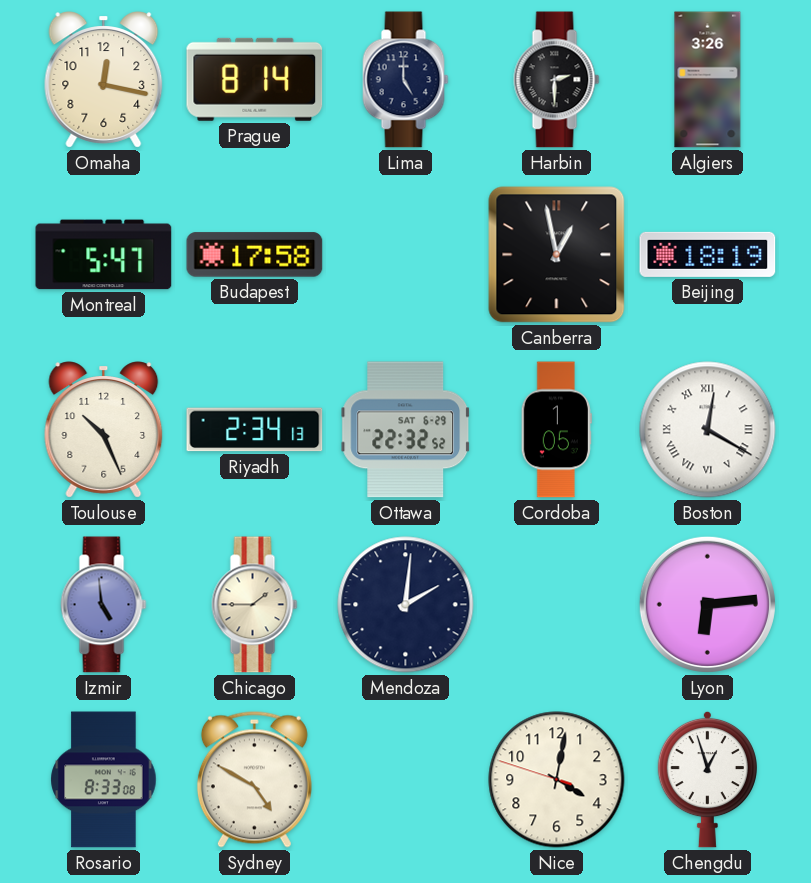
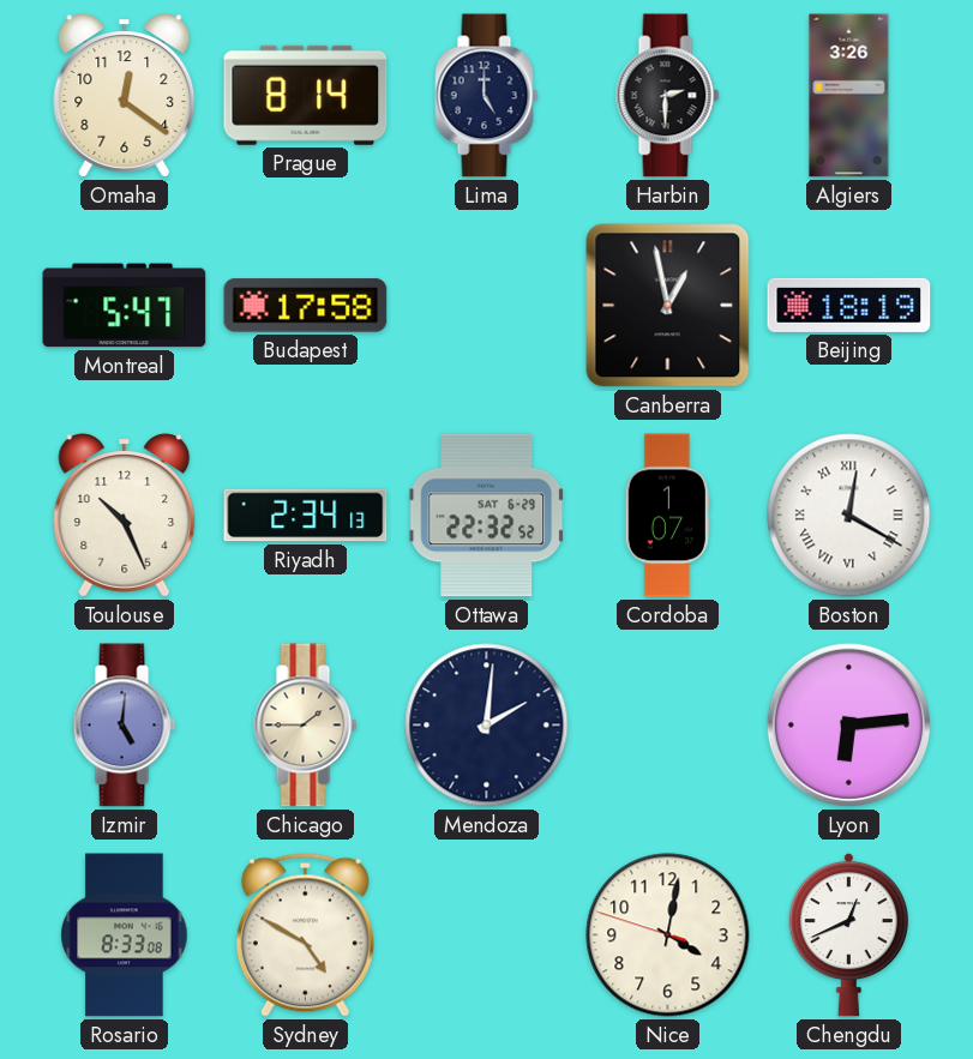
Omaha: 12:17 -> 12:21
Cordoba: 1:05 -> 1:07
Izmir: 4:59 -> 5:01
Chengdu: 12:57 -> 12:41
